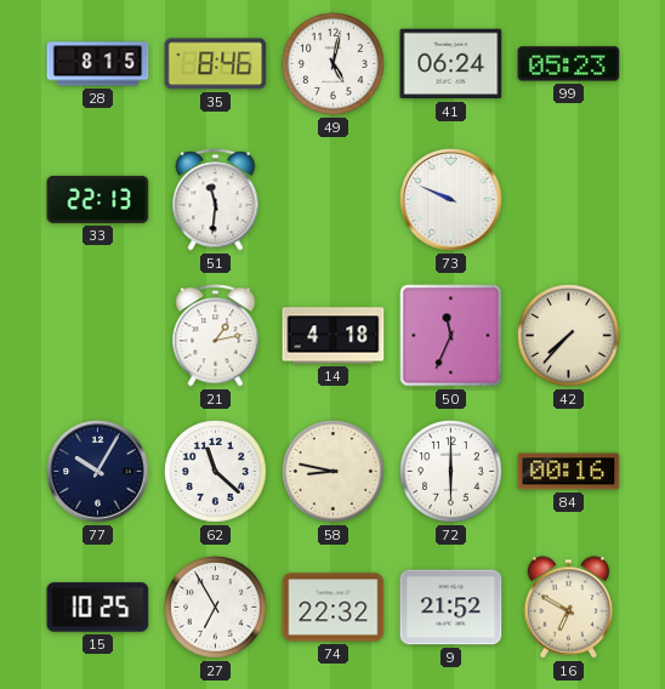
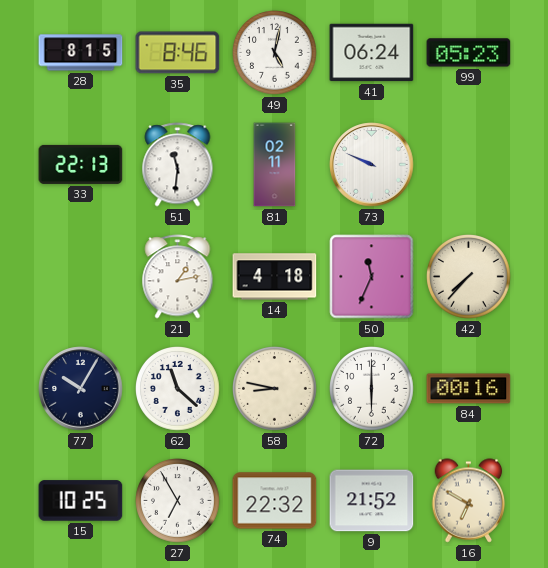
81: none -> 02:11
